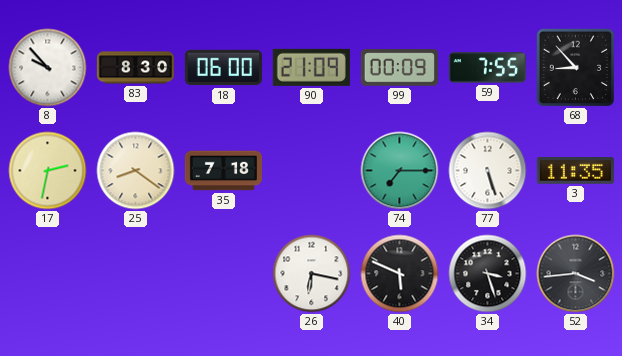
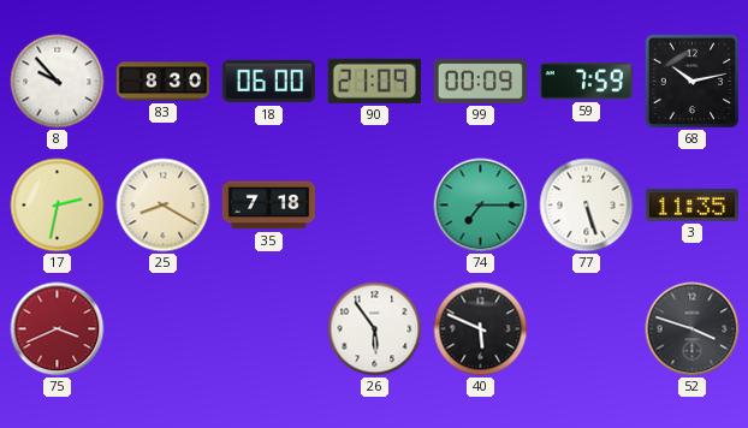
59: 7:55 -> 7:59
68: 8:53 -> 10:13
25: 8:21 -> 8:20
75: none -> 3:41
26: 6:17 -> 5:54
34: 3:27 -> none
52: 3:44 -> 3:48
